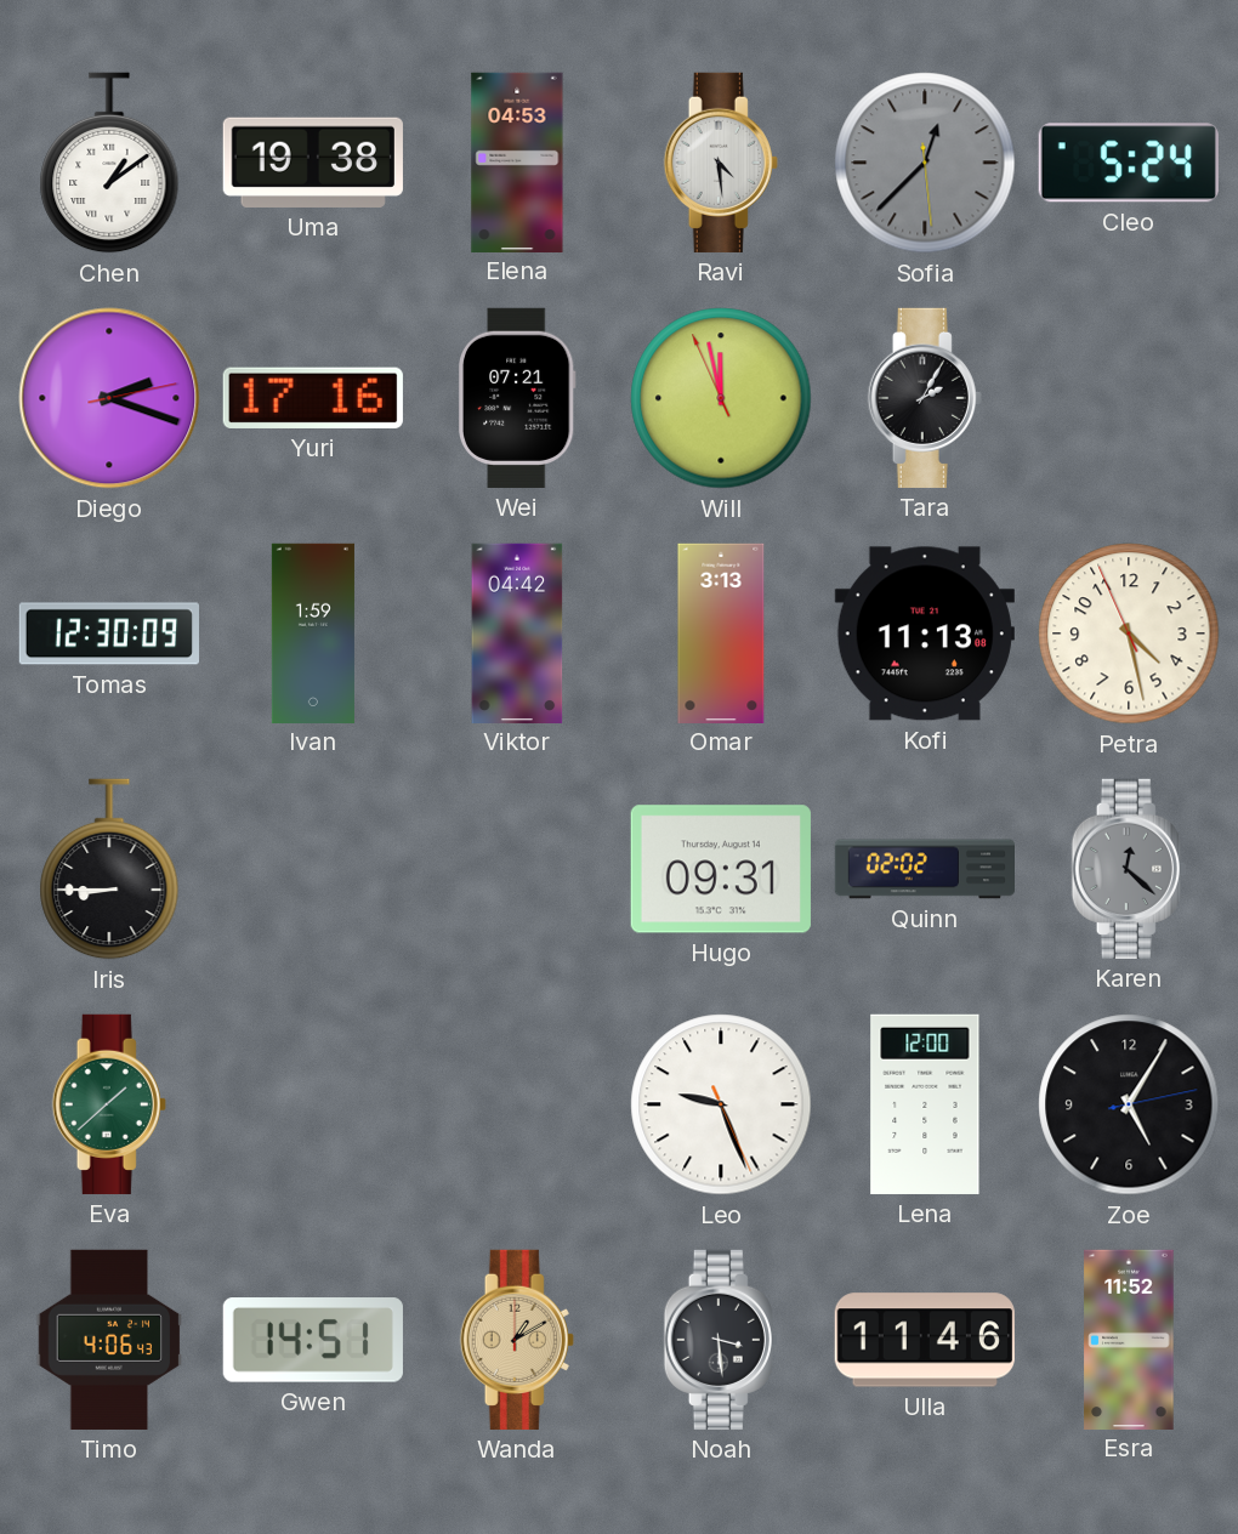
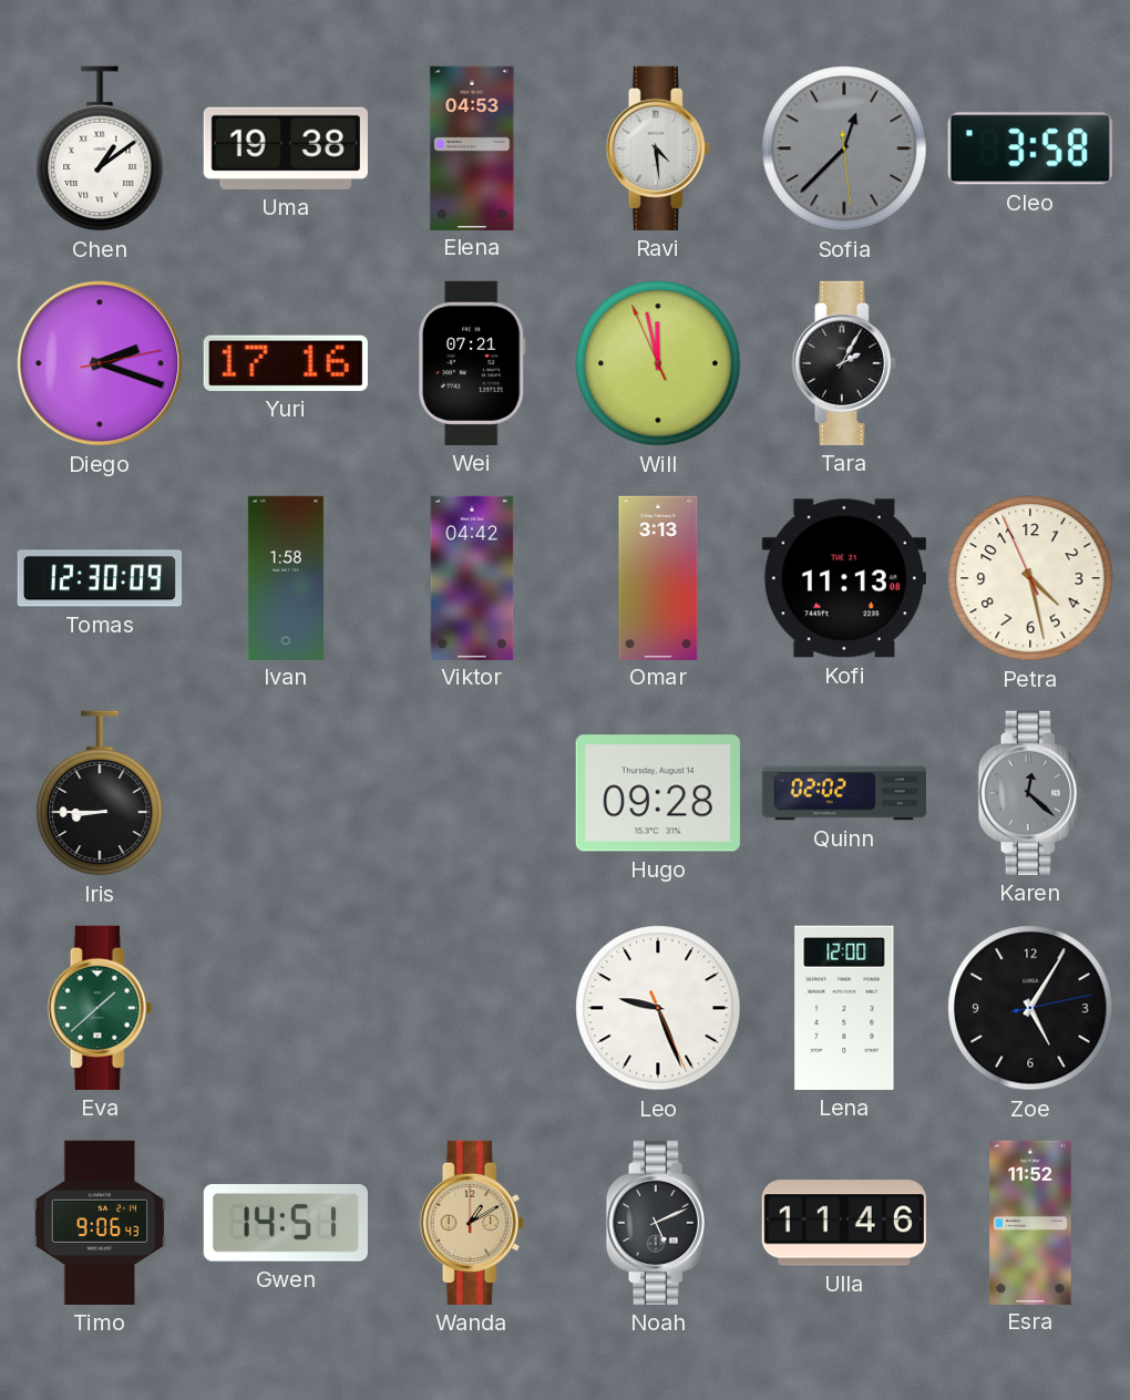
Cleo: 5:24 -> 3:58
Ivan: 1:59 -> 1:58
Hugo: 09:31 -> 09:28
Timo: 4:06 -> 9:06
Noah: 3:29 -> 5:11
